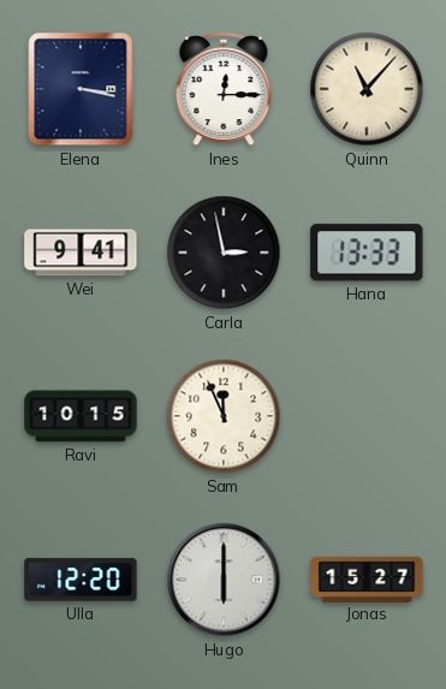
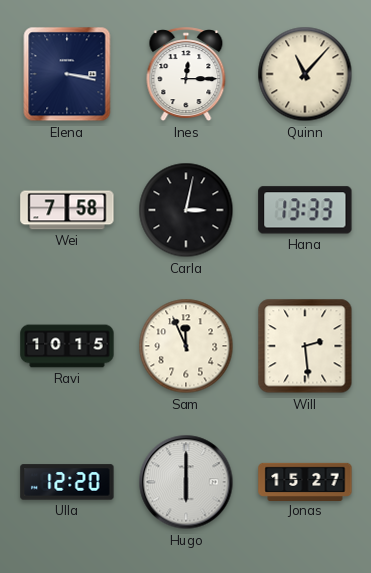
Wei: 9:41 -> 7:58
Carla: 2:58 -> 3:02
Will: none -> 2:29
